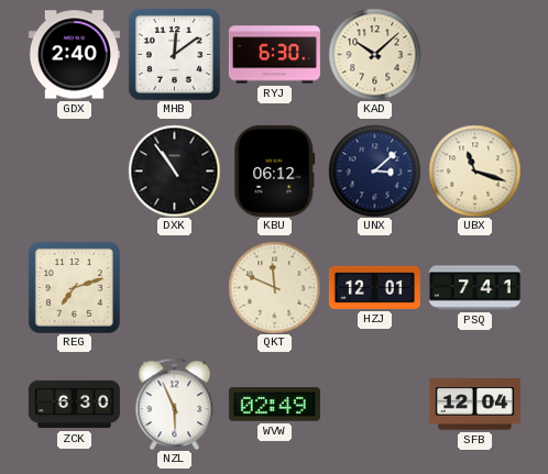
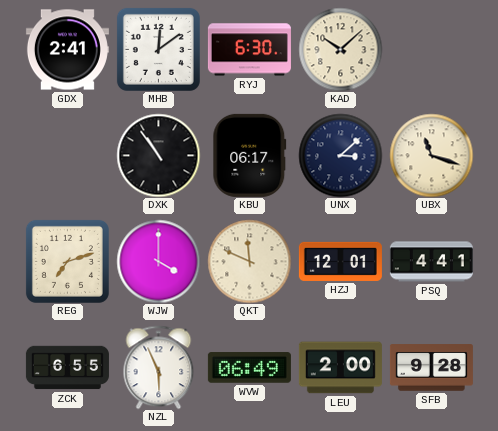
GDX: 2:40 -> 2:41
KBU: 06:12 -> 06:17
WJW: none -> 4:00
PSQ: 7:41 -> 4:41
ZCK: 6:30 -> 6:55
WVW: 02:49 -> 06:49
LEU: none -> 2:00
SFB: 12:04 -> 9:28
